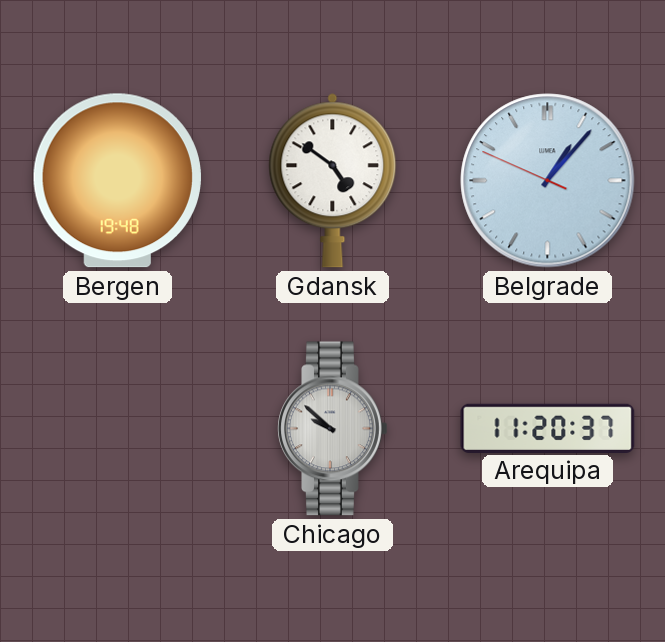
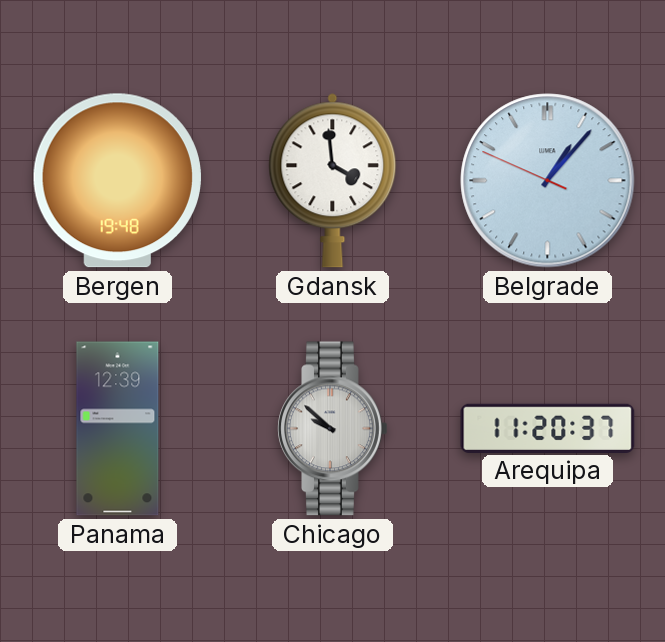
Gdansk: 4:51 -> 3:59
Panama: none -> 12:39
